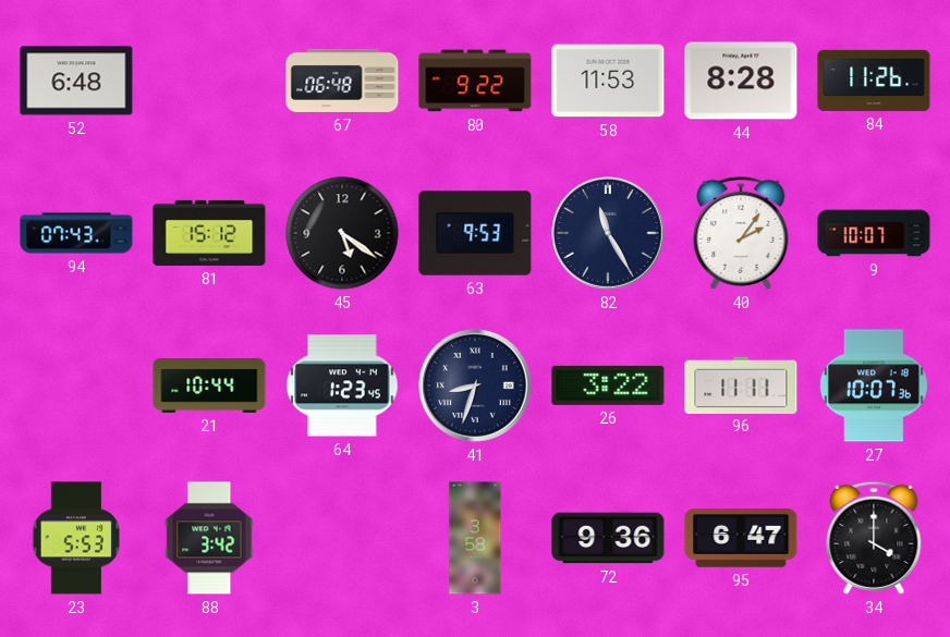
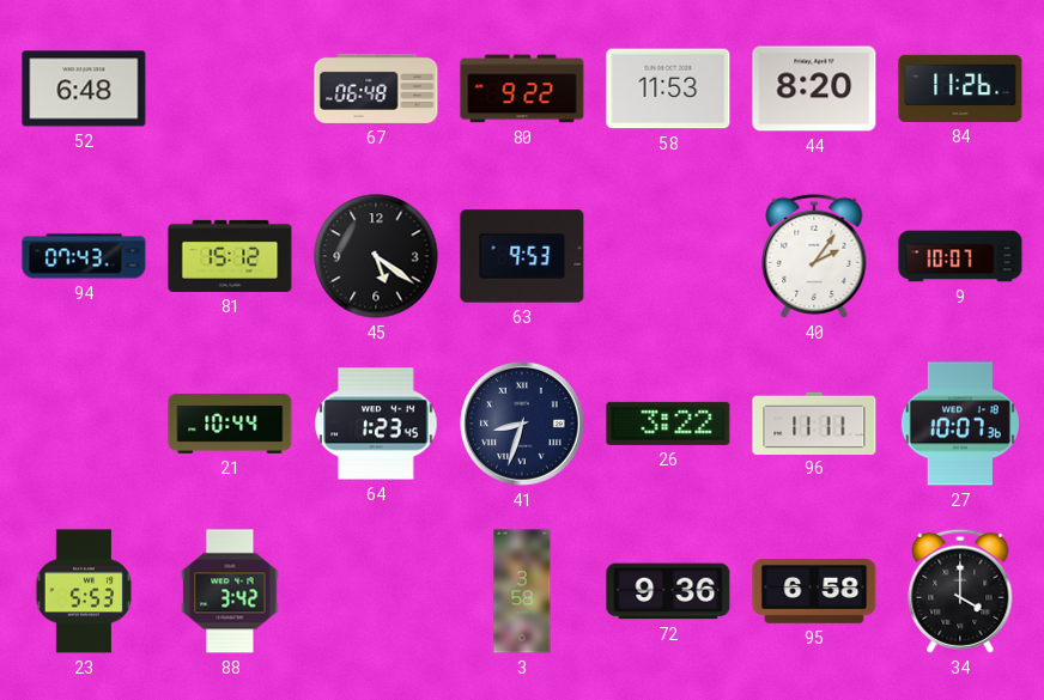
44: 8:28 -> 8:20
82: 11:25 -> none
95: 6:47 -> 6:58
